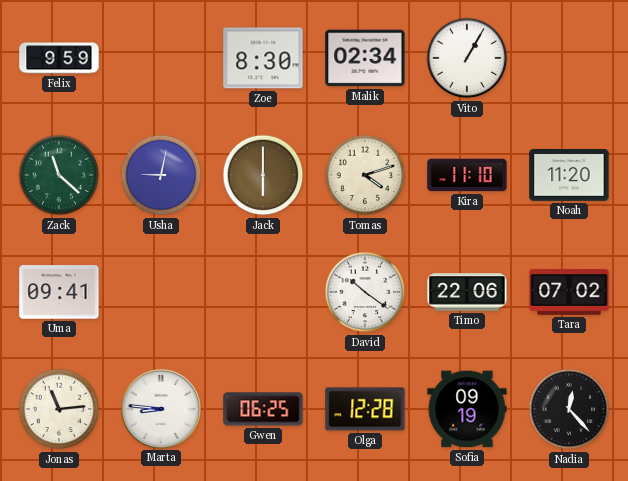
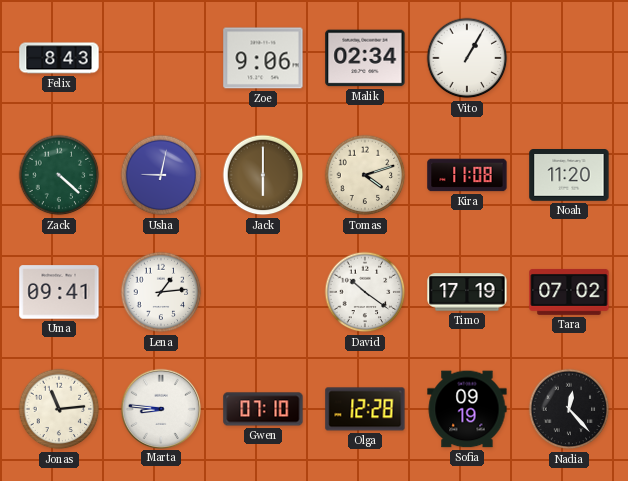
Felix: 9:59 -> 8:43
Zoe: 8:30 -> 9:06
Zack: 11:22 -> 4:22
Kira: 11:10 -> 11:08
Lena: none -> 1:14
Timo: 22:06 -> 17:19
Gwen: 06:25 -> 07:10
